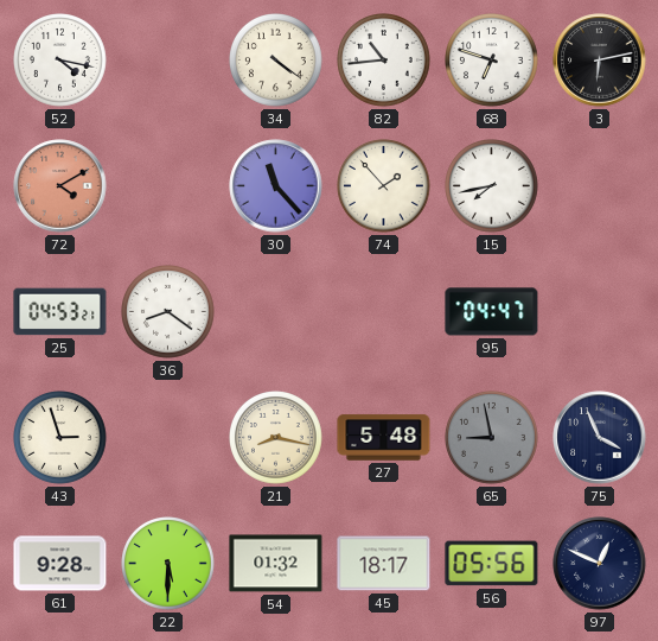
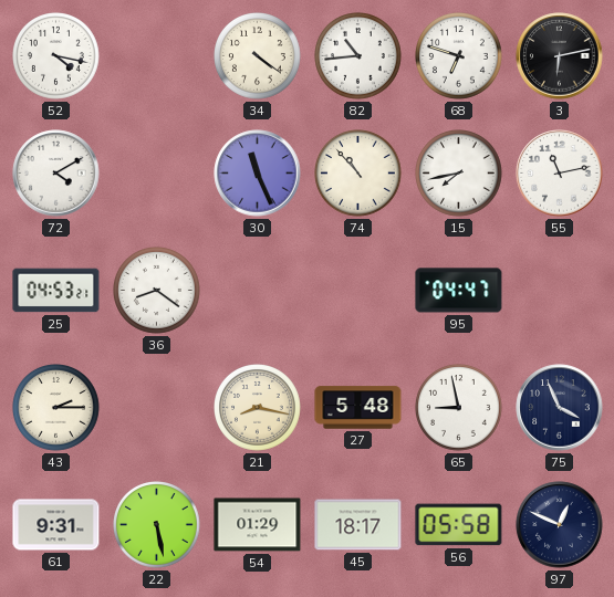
72 dial: salmon -> white
30: 11:23 -> 11:26
74: 1:53 -> 10:53
55: none -> 11:13
43: 2:57 -> 2:15
65 dial: grey -> white
61: 9:28 -> 9:31
22: 5:30 -> 5:28
54: 01:32 -> 01:29
56: 05:56 -> 05:58
